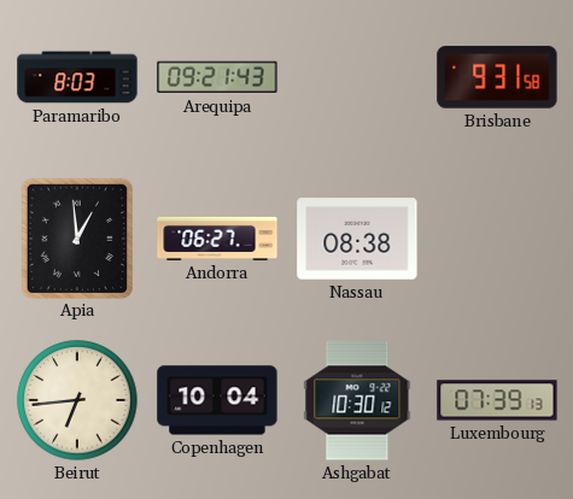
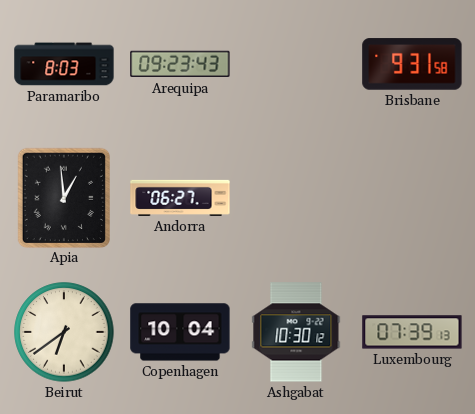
Arequipa: 09:21 -> 09:23
Nassau: 08:38 -> none
Beirut: 6:44 -> 6:39
